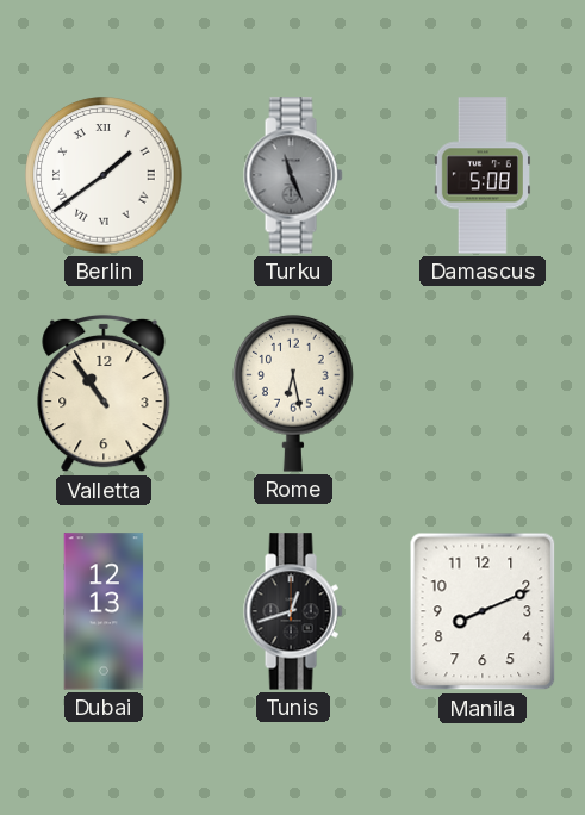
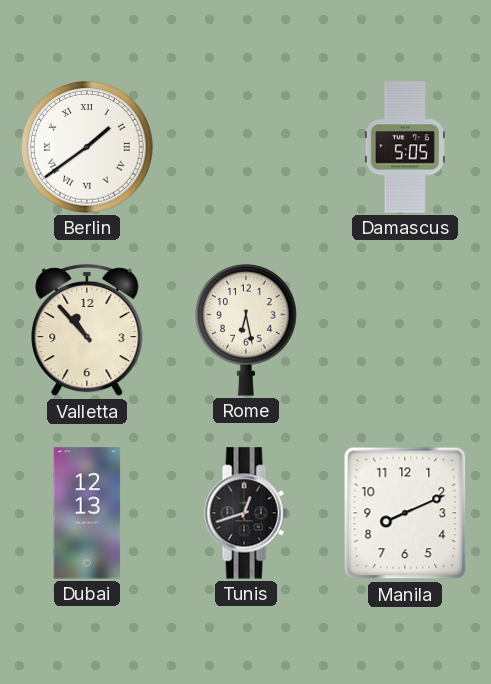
Turku: 11:26 -> none
Damascus: 5:08 -> 5:05
Valletta: 10:54 -> 10:53
